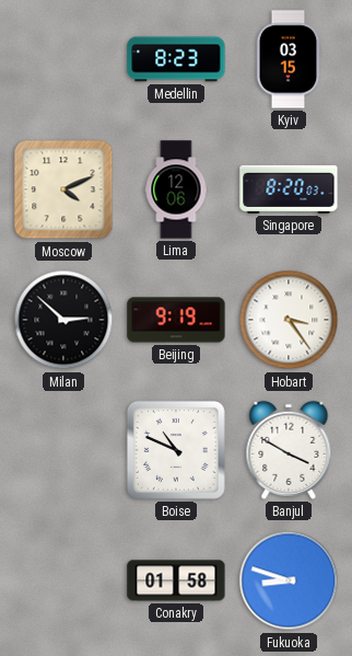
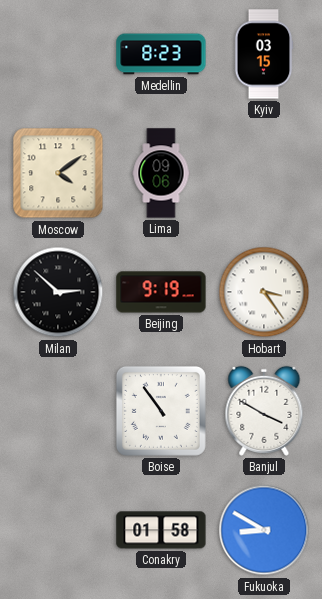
Moscow: 4:11 -> 4:09
Lima: 12:06 -> 09:06
Singapore: 8:20 -> none
Boise: 10:49 -> 10:54
Fukuoka: 8:48 -> 8:50
